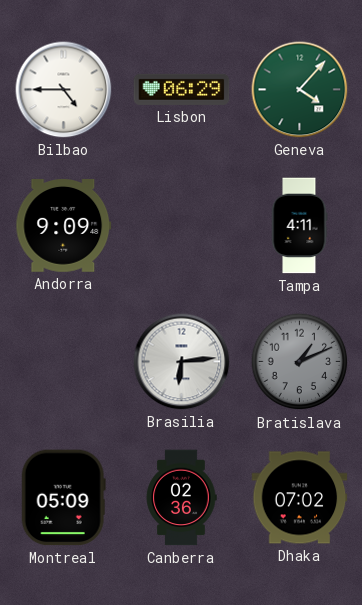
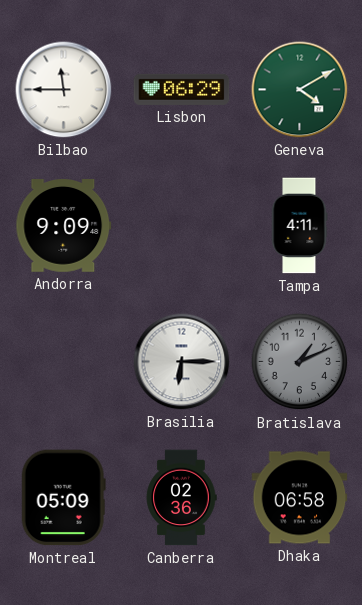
Bilbao: 4:45 -> 11:45
Geneva: 4:07 -> 4:10
Brasilia: 6:14 -> 6:15
Dhaka: 07:02 -> 06:58
